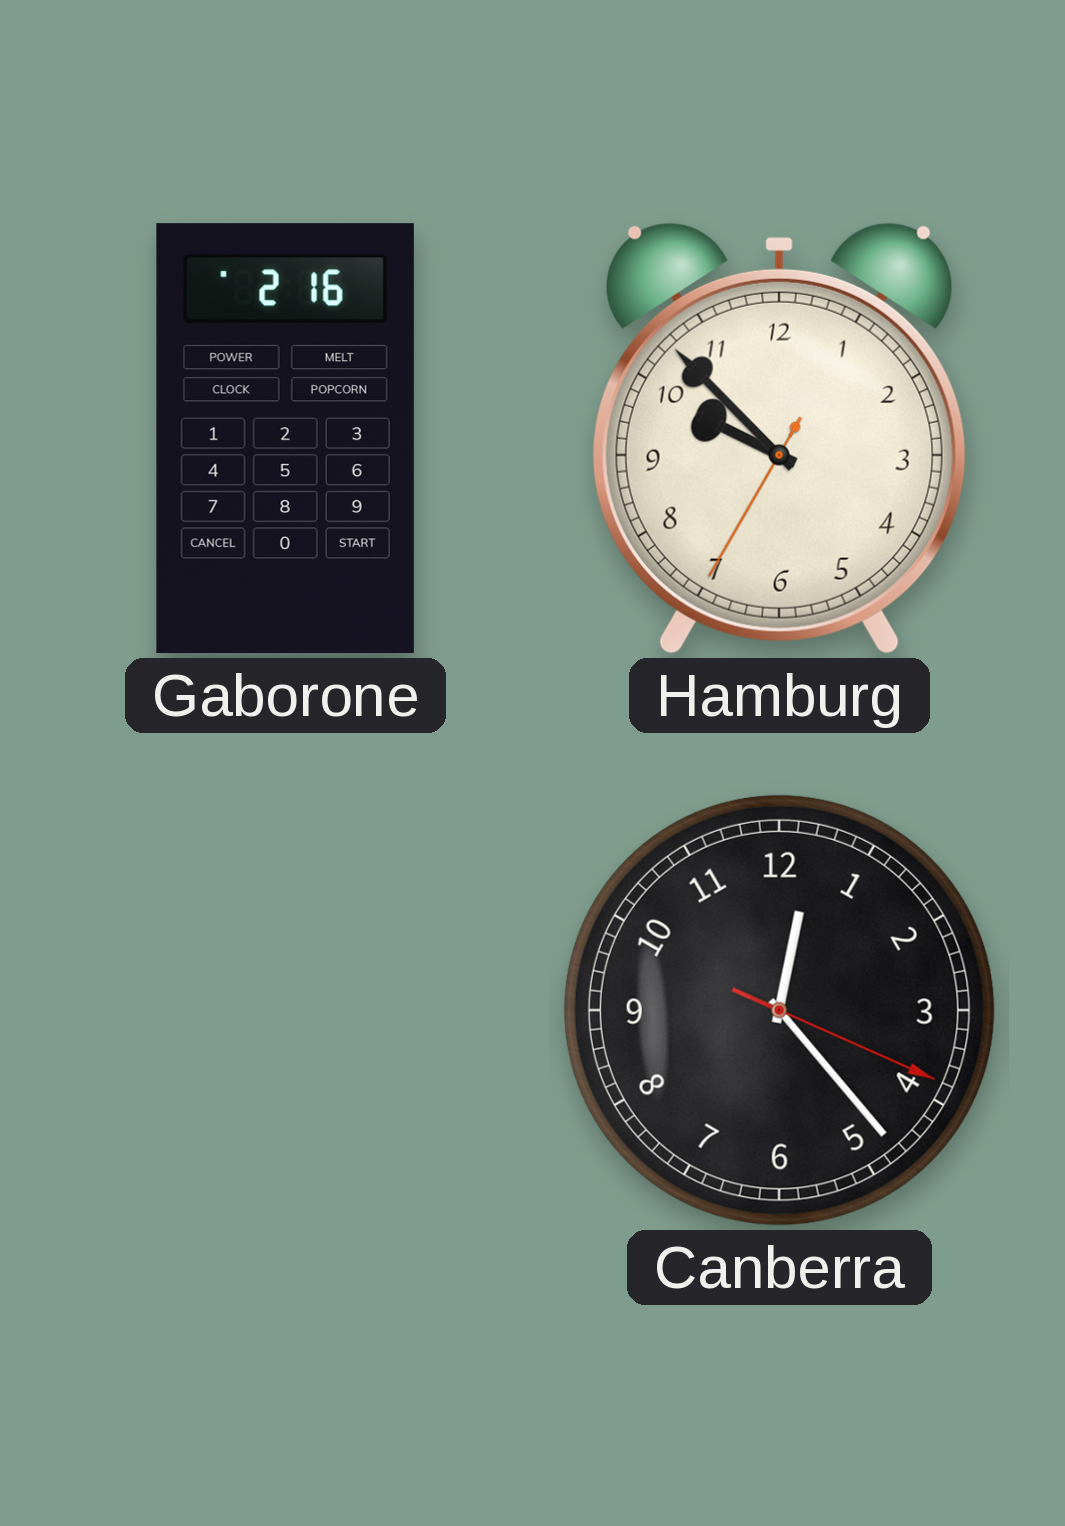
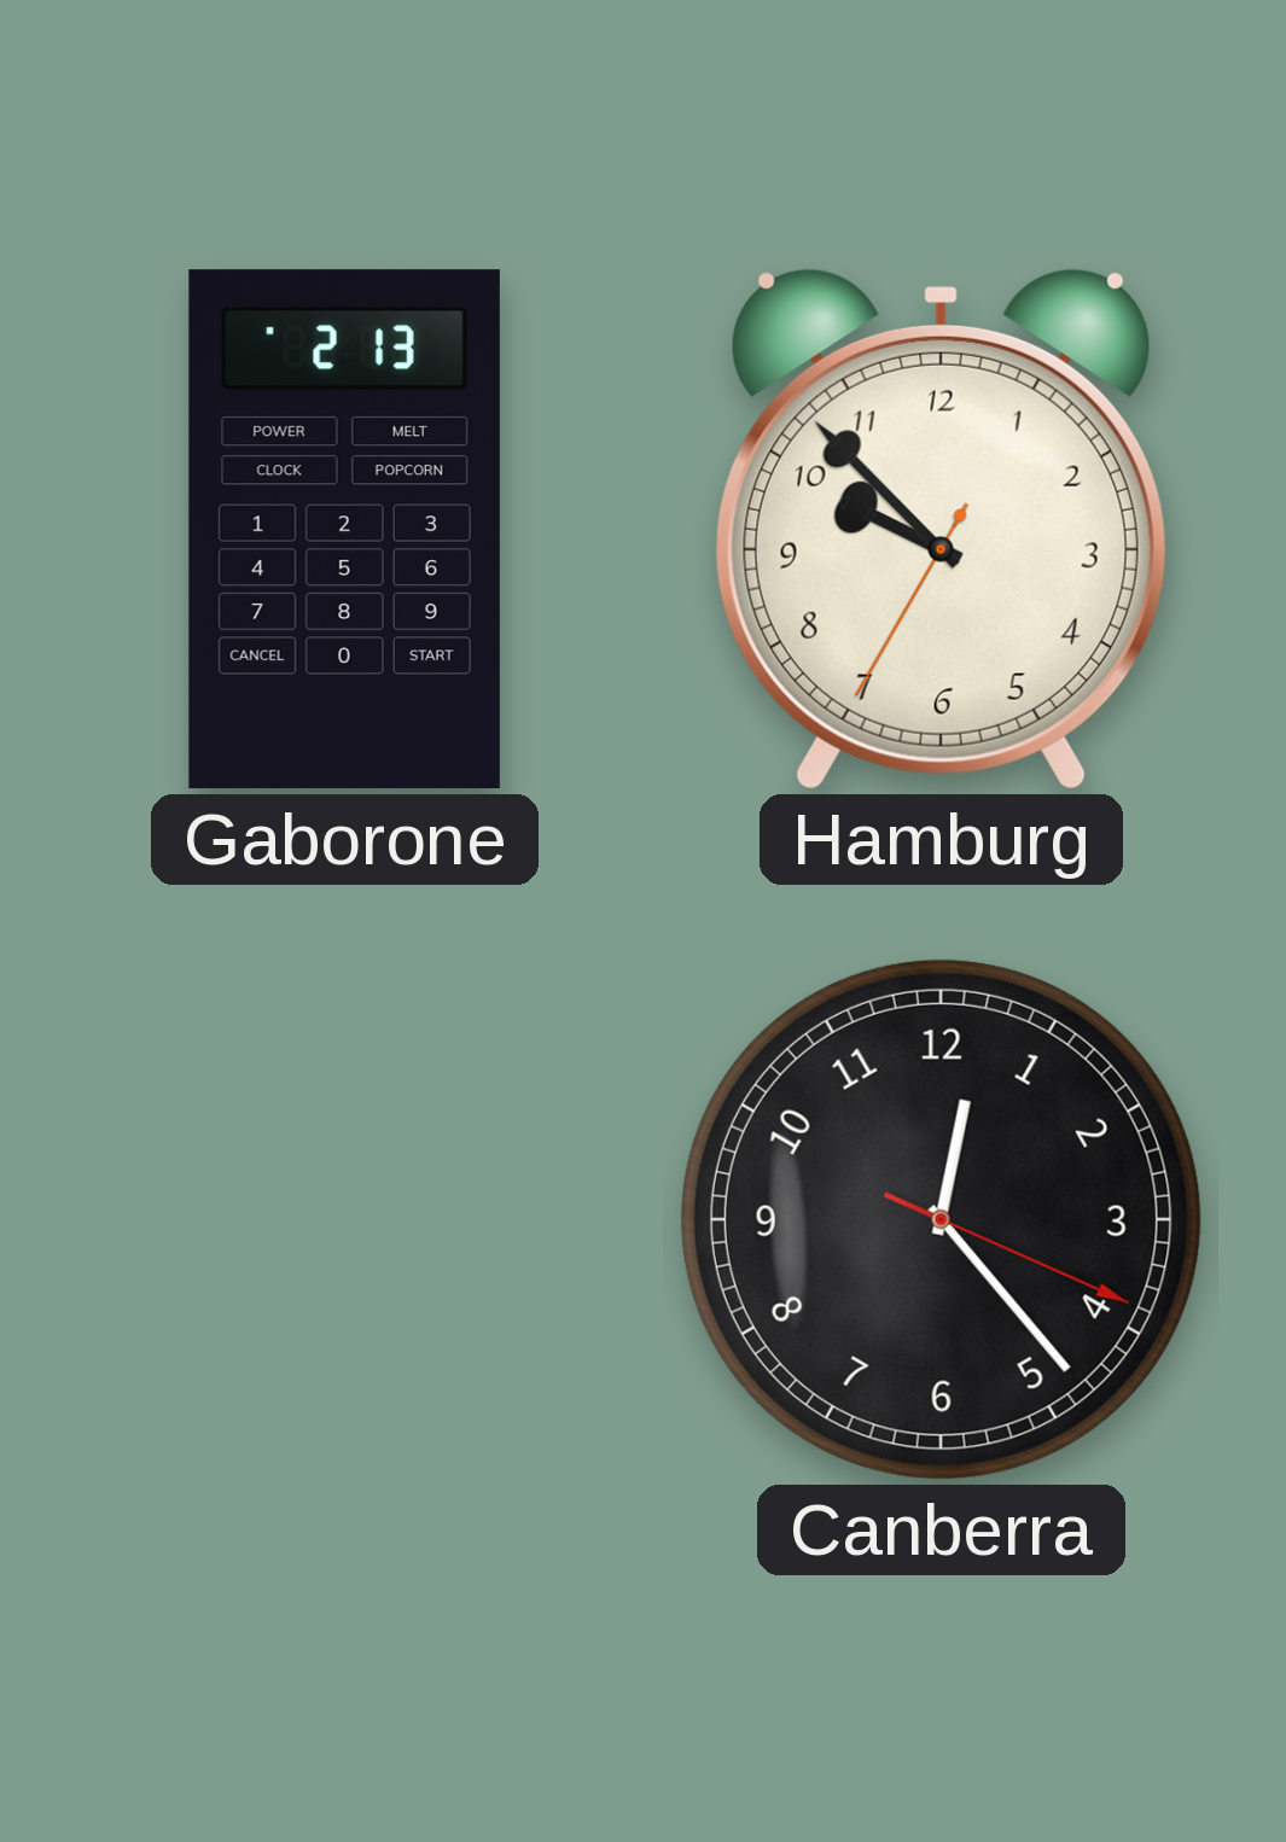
Gaborone: 2:16 -> 2:13
